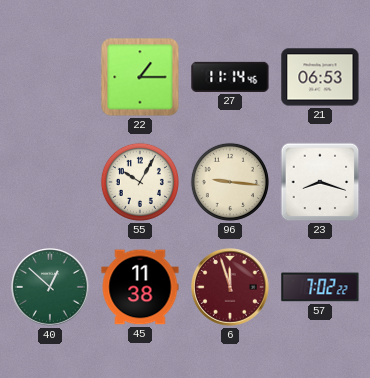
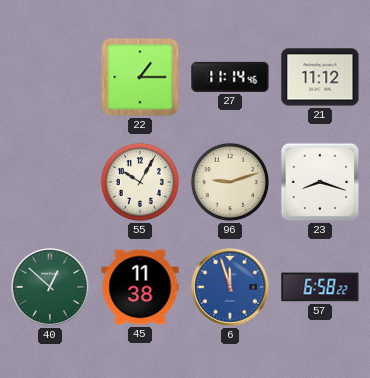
21: 06:53 -> 11:12
96: 9:16 -> 9:12
6 dial: burgundy -> blue
57: 7:02 -> 6:58
